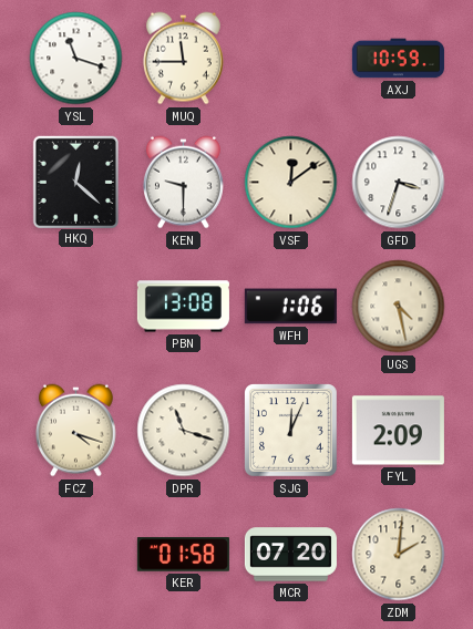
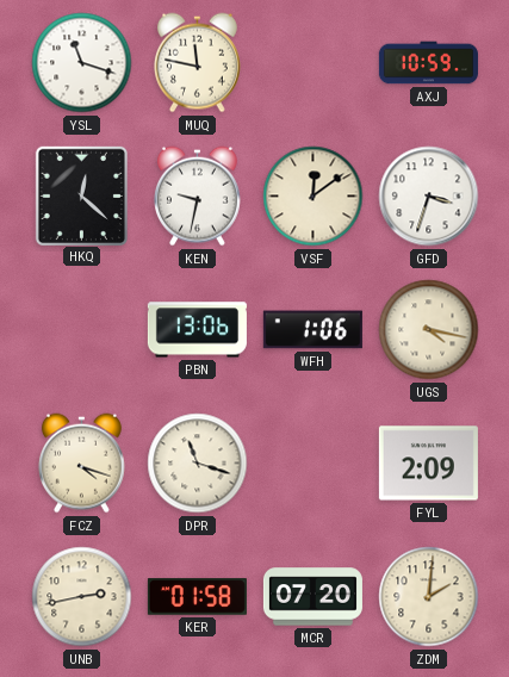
MUQ: 11:45 -> 11:47
KEN: 9:30 -> 9:32
PBN: 13:08 -> 13:06
UGS: 4:28 -> 4:17
SJG: 12:04 -> none
UNB: none -> 2:43
